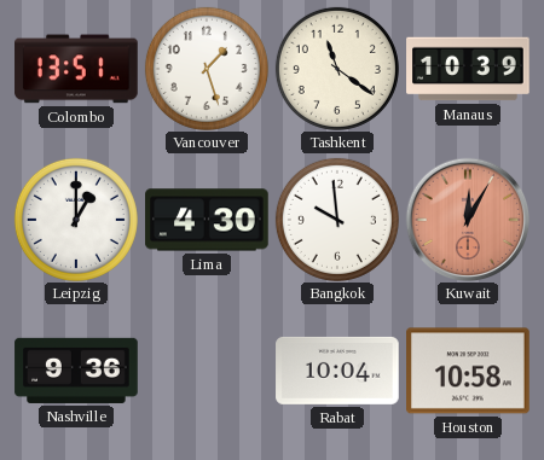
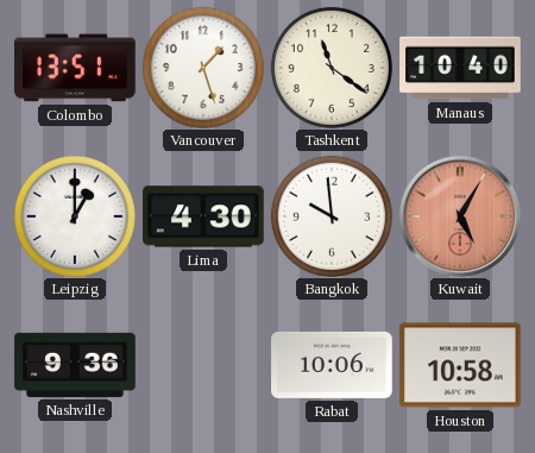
Manaus: 10:39 -> 10:40
Kuwait: 12:05 -> 5:05
Rabat: 10:04 -> 10:06
